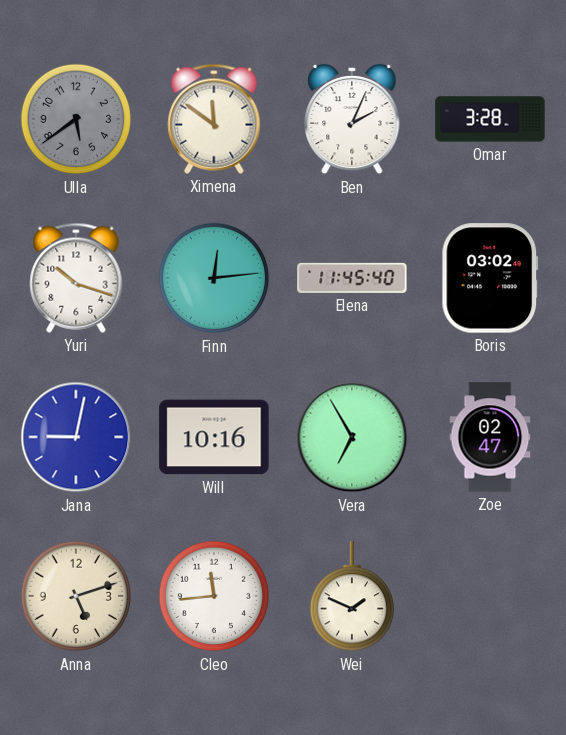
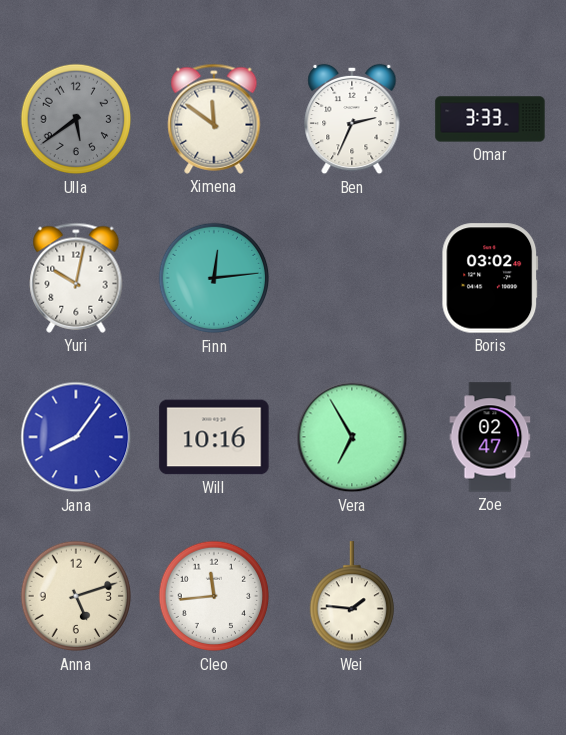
Ben: 2:04 -> 2:34
Omar: 3:28 -> 3:33
Yuri: 10:18 -> 10:02
Elena: 11:45 -> none
Jana: 9:02 -> 8:06
Wei: 1:49 -> 1:46
